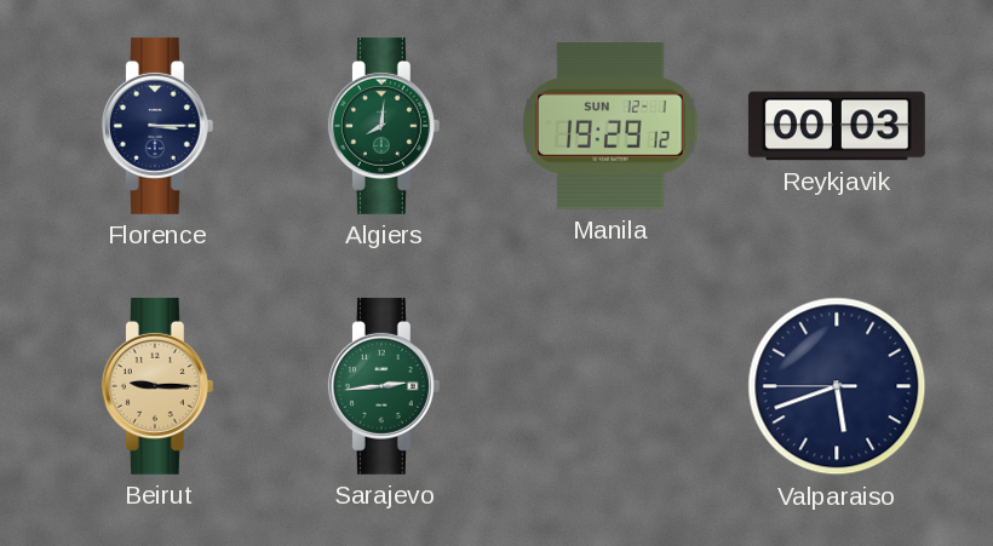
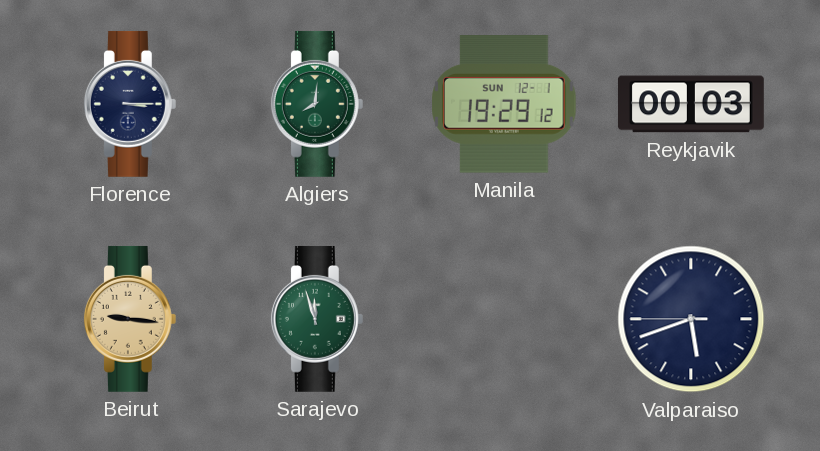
Beirut: 9:15 -> 9:16
Sarajevo: 2:44 -> 11:57
